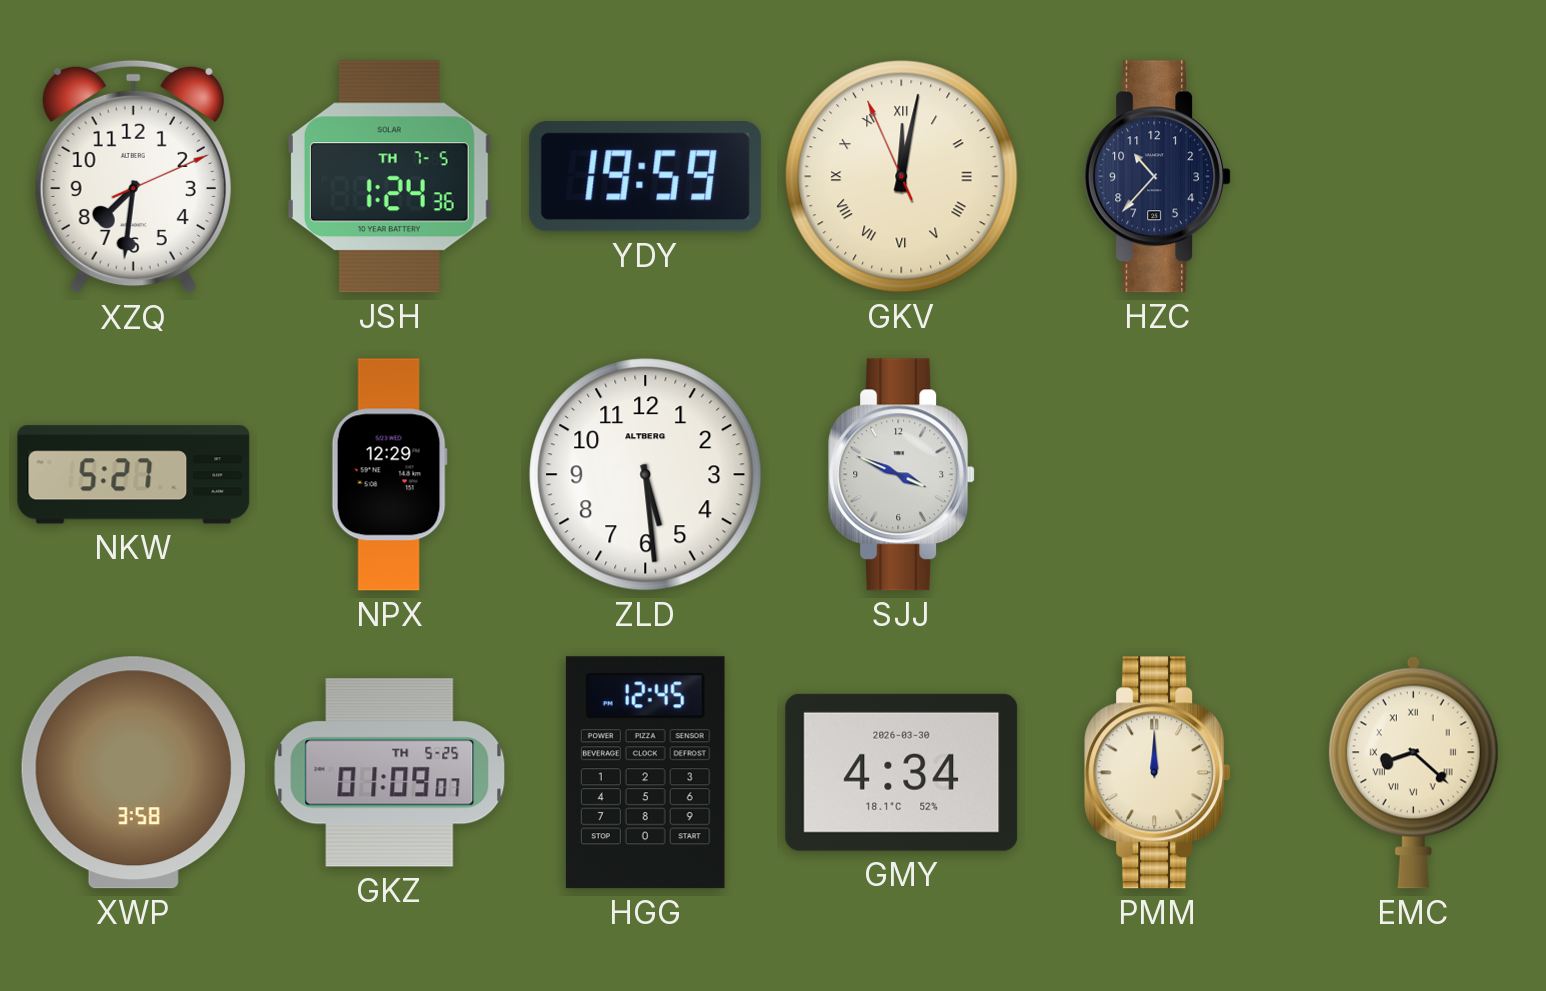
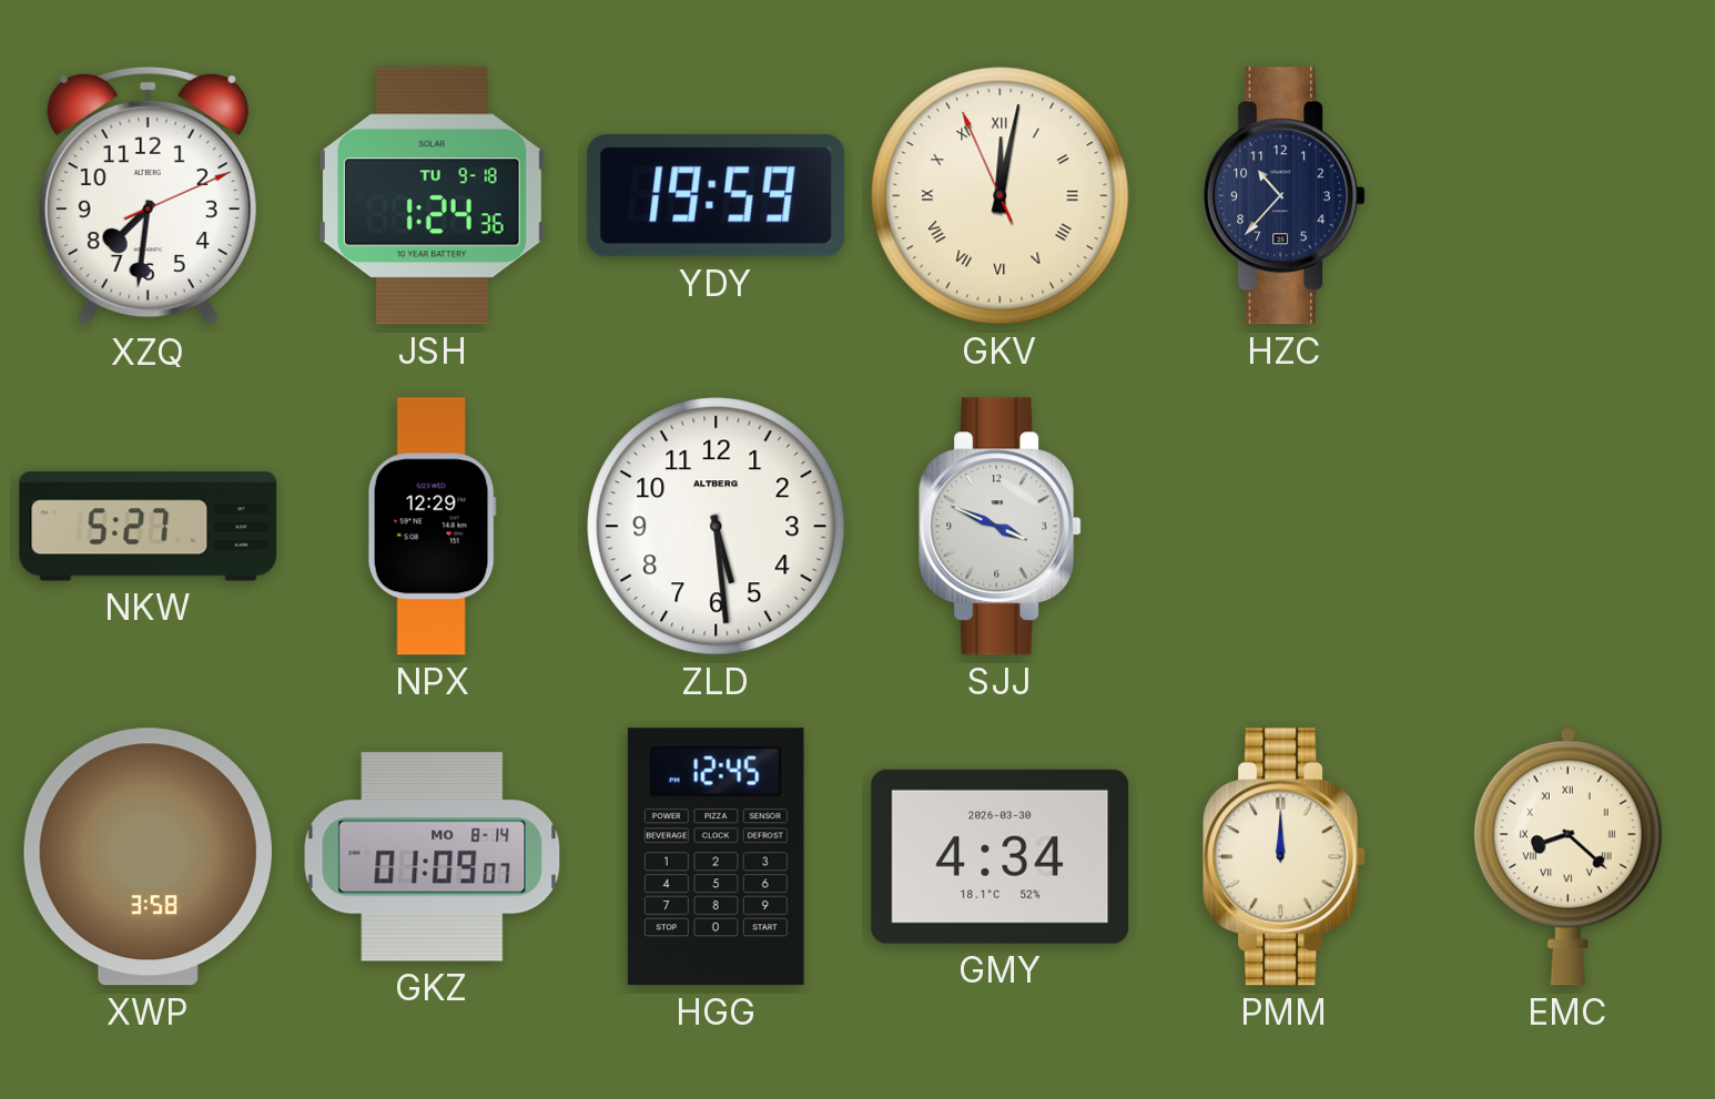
JSH date: TH 7-5 -> TU 9-18
GKZ date: TH 5-25 -> MO 8-14
